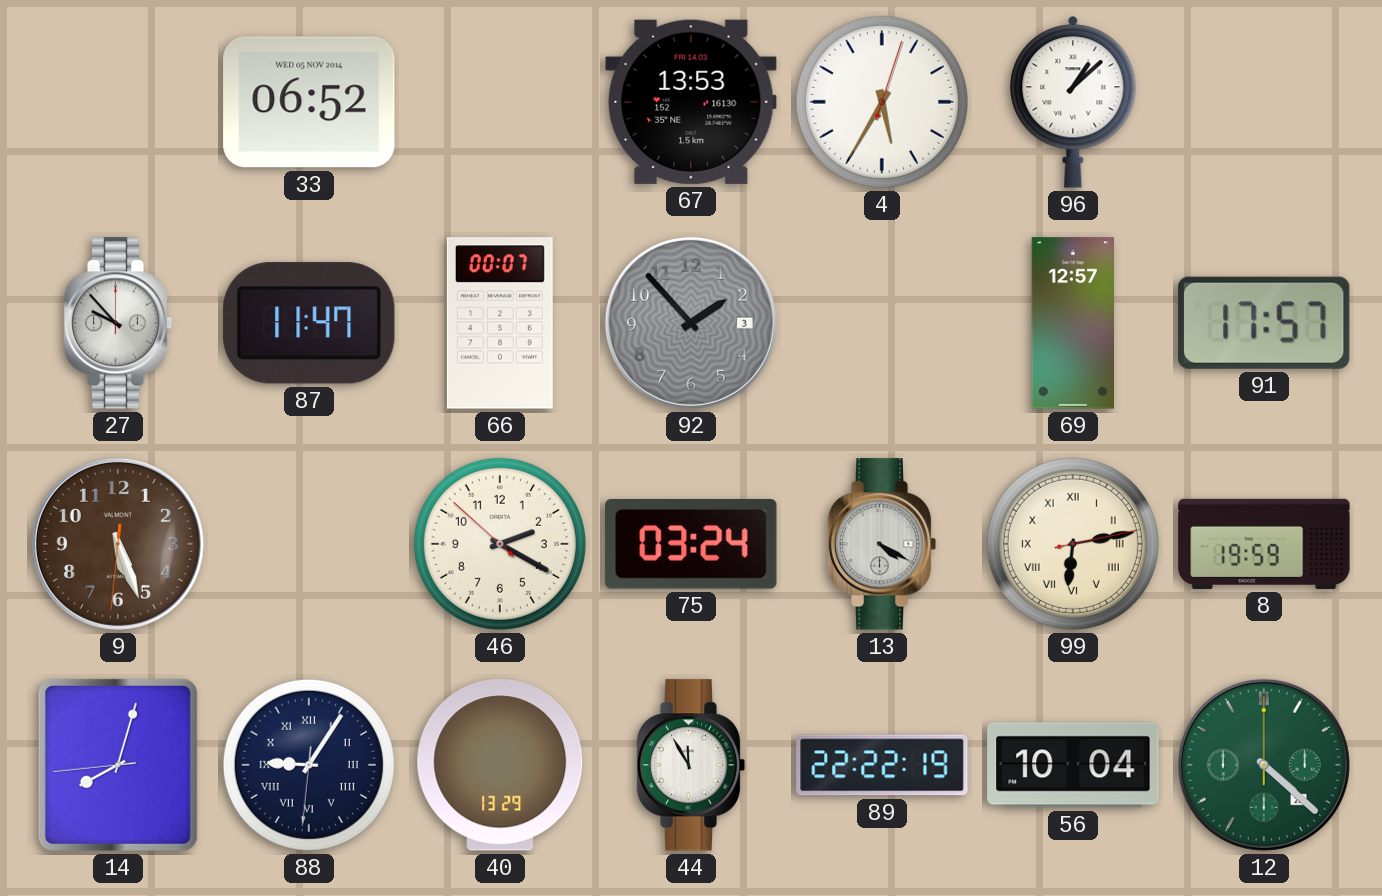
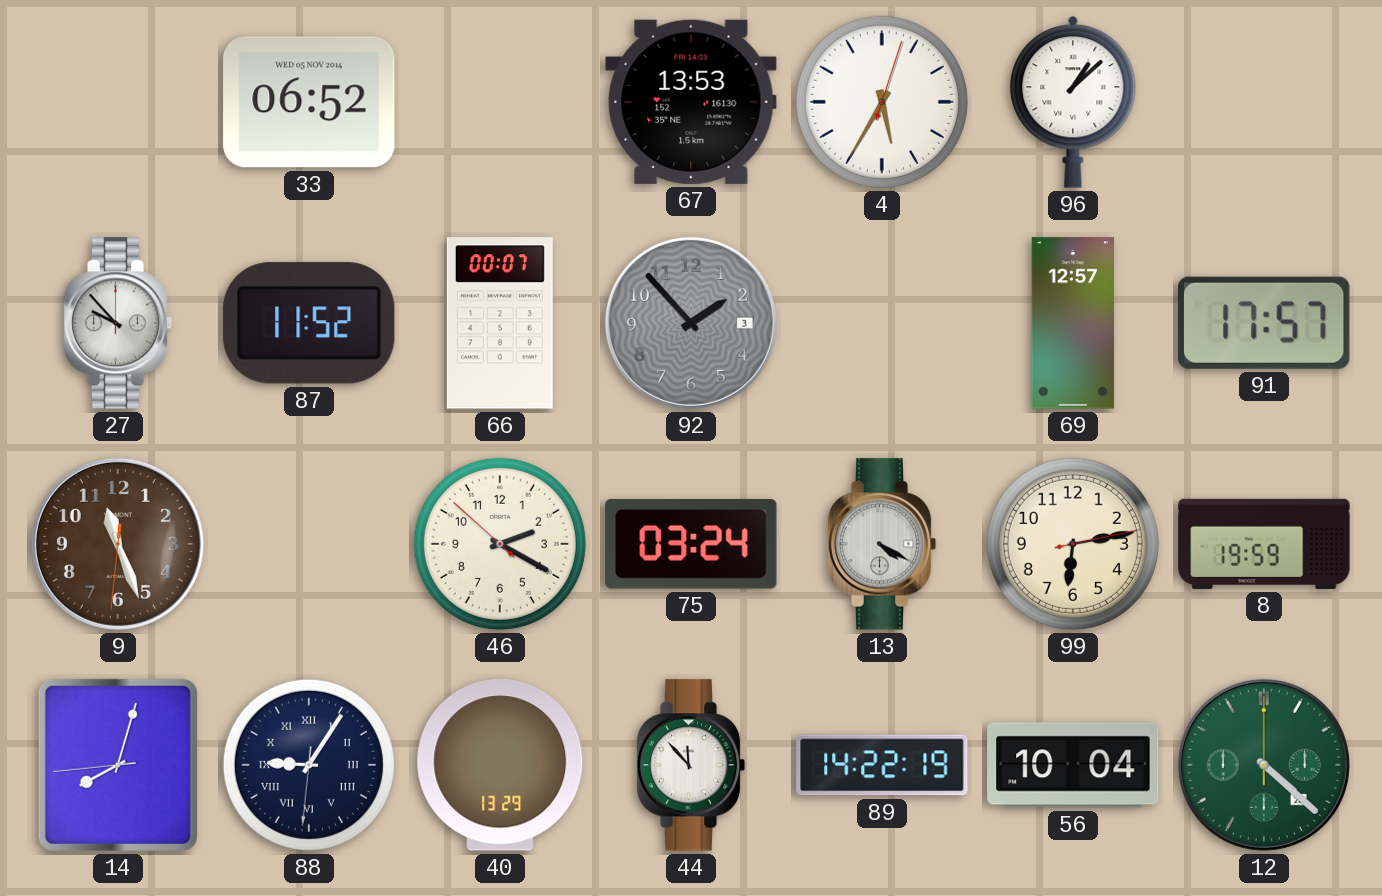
87: 11:47 -> 11:52
9: 5:26 -> 11:26
99 numerals: Roman -> Arabic
44: 11:55 -> 11:53
89: 22:22 -> 14:22
